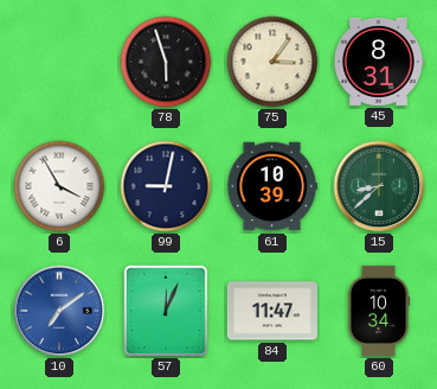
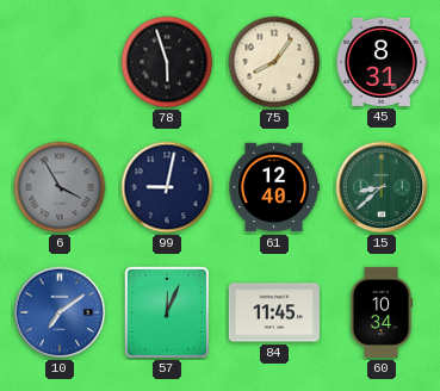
75: 3:06 -> 8:06
6 dial: white -> grey
61: 10:39 -> 12:40
84: 11:47 -> 11:45
